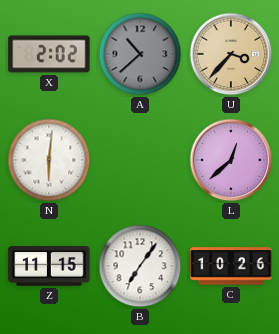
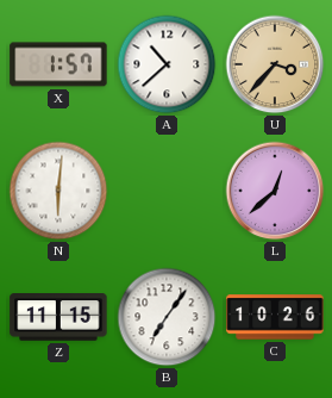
X: 2:02 -> 1:57
A dial: grey -> white
